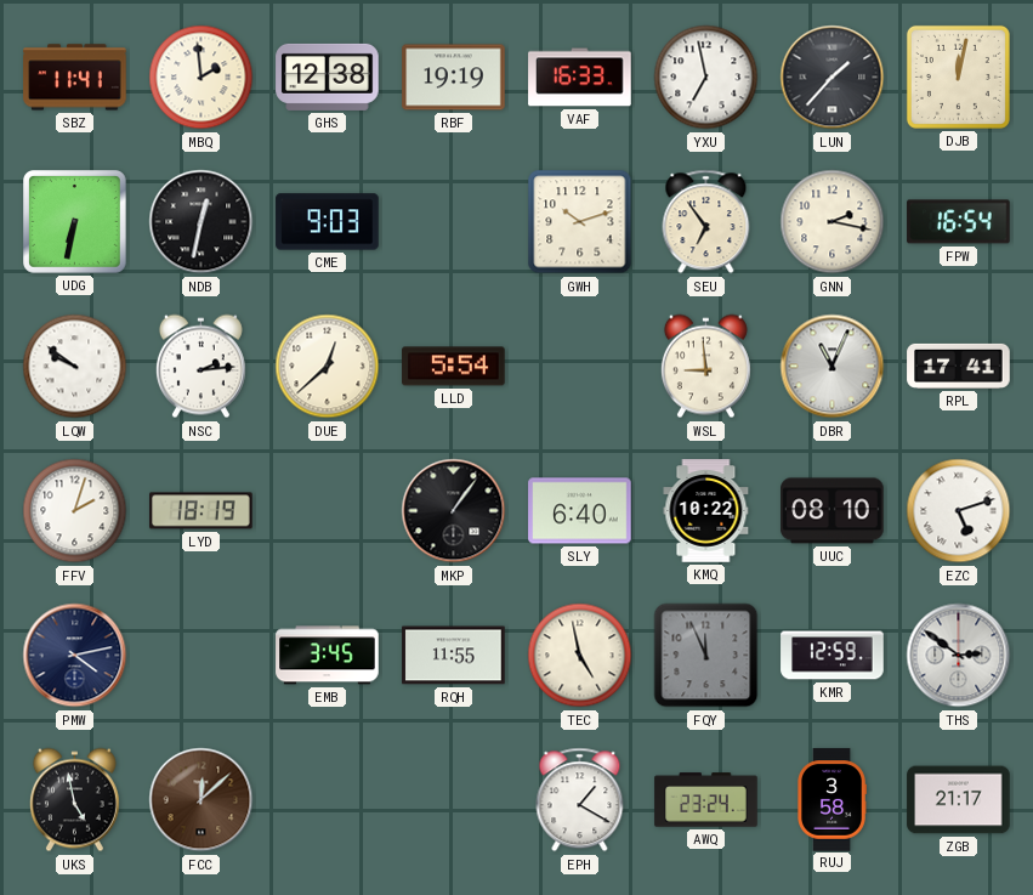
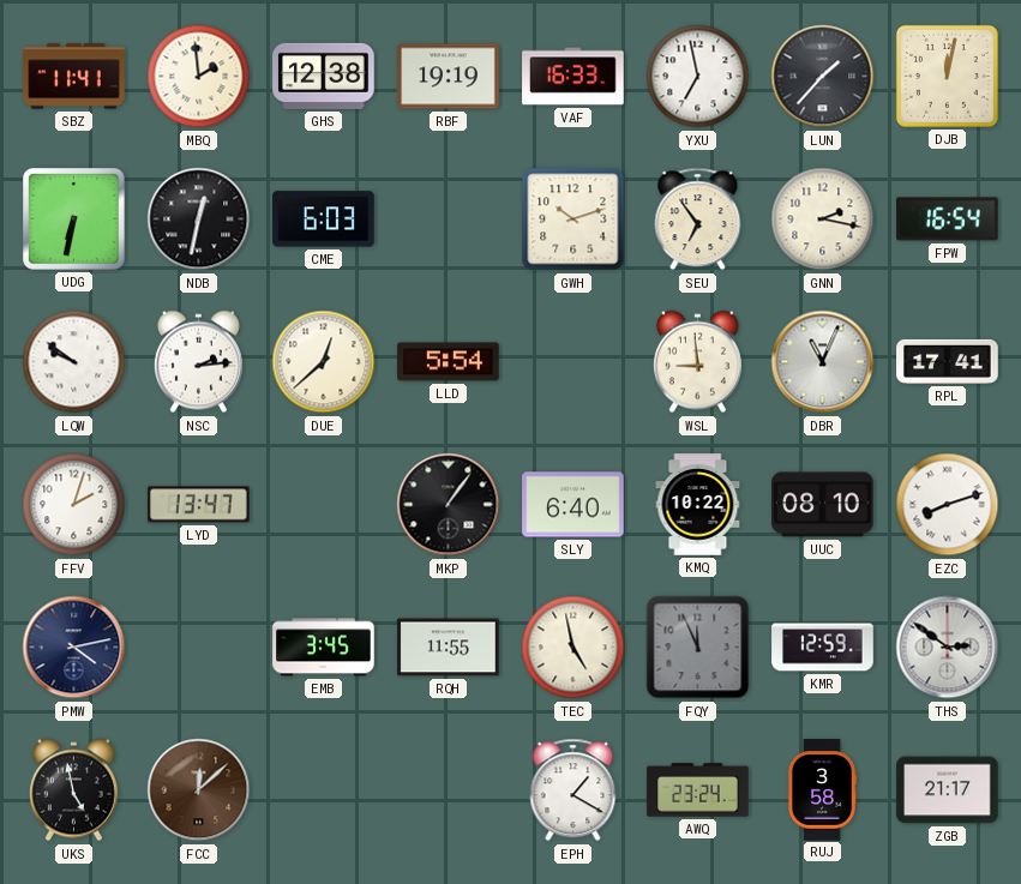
CME: 9:03 -> 6:03
LYD: 18:19 -> 13:47
EZC: 5:12 -> 8:12
